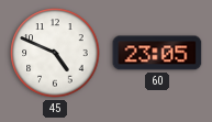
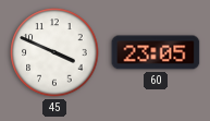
45: 4:49 -> 3:49
